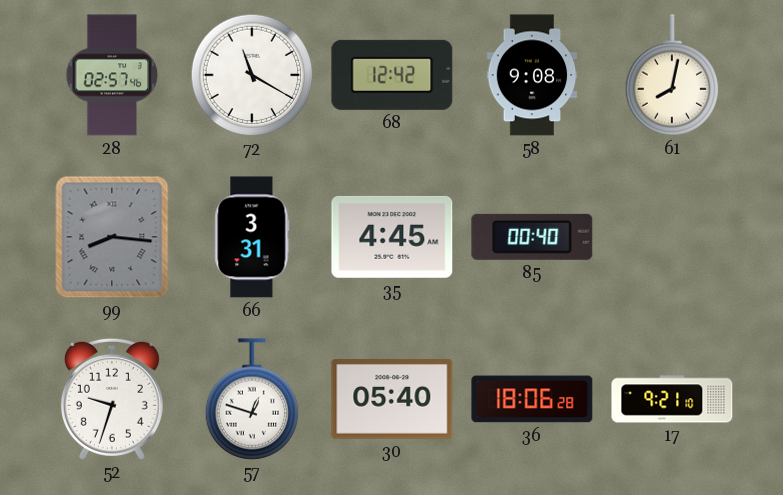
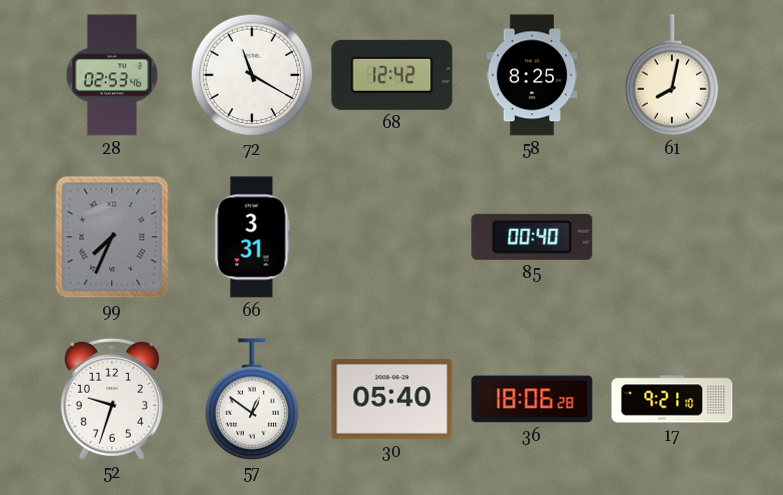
28: 02:57 -> 02:53
58: 9:08 -> 8:25
99: 8:16 -> 7:34
35: 4:45 -> none
57: 12:48 -> 12:51
